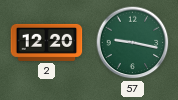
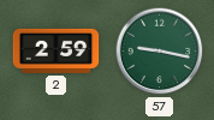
2: 12:20 -> 2:59
